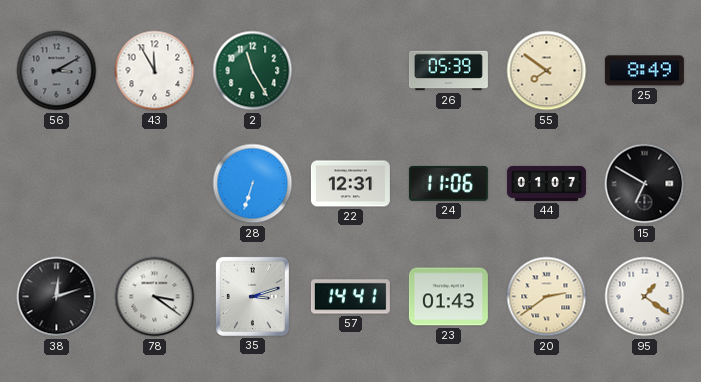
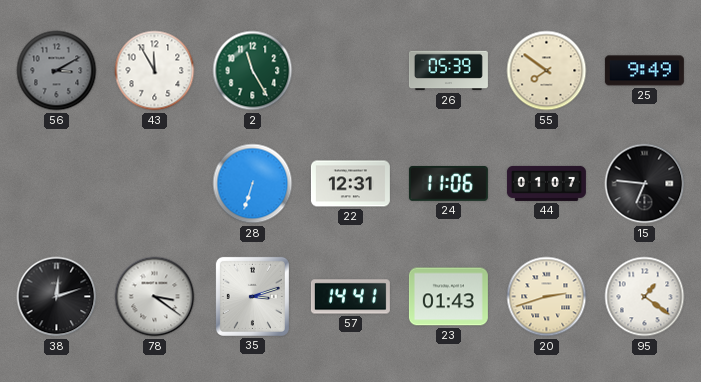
25: 8:49 -> 9:49
15: 6:50 -> 6:46
20: 2:39 -> 2:42
